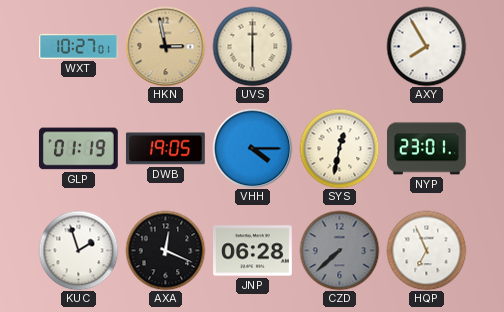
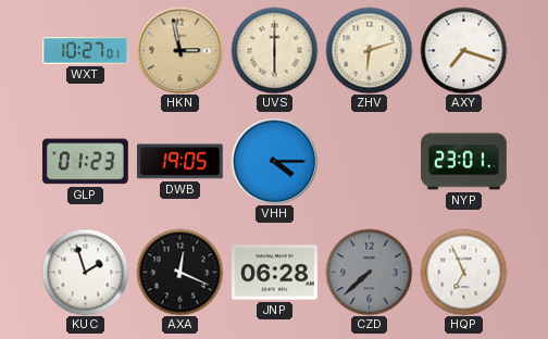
ZHV: none -> 6:12
AXY: 7:55 -> 7:18
GLP: 01:19 -> 01:23
SYS: 12:32 -> none
